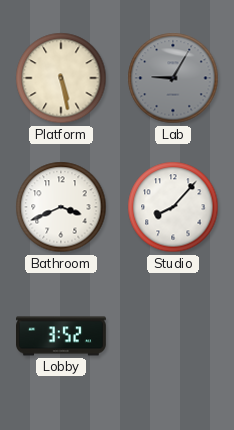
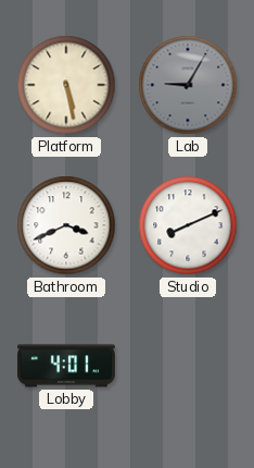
Studio: 8:07 -> 8:11
Lobby: 3:52 -> 4:01
